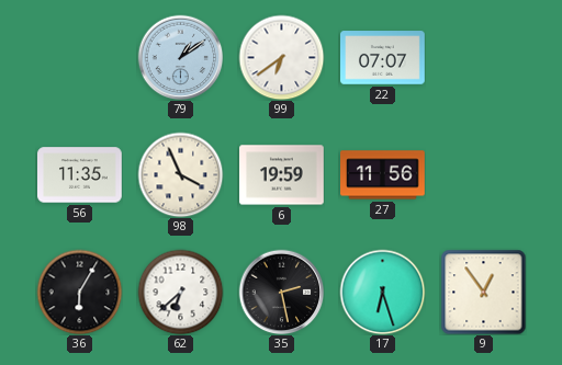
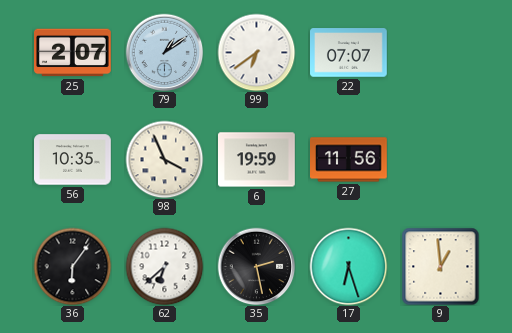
25: none -> 2:07
56: 11:35 -> 10:35
36: 6:05 -> 6:06
9: 12:54 -> 12:59
